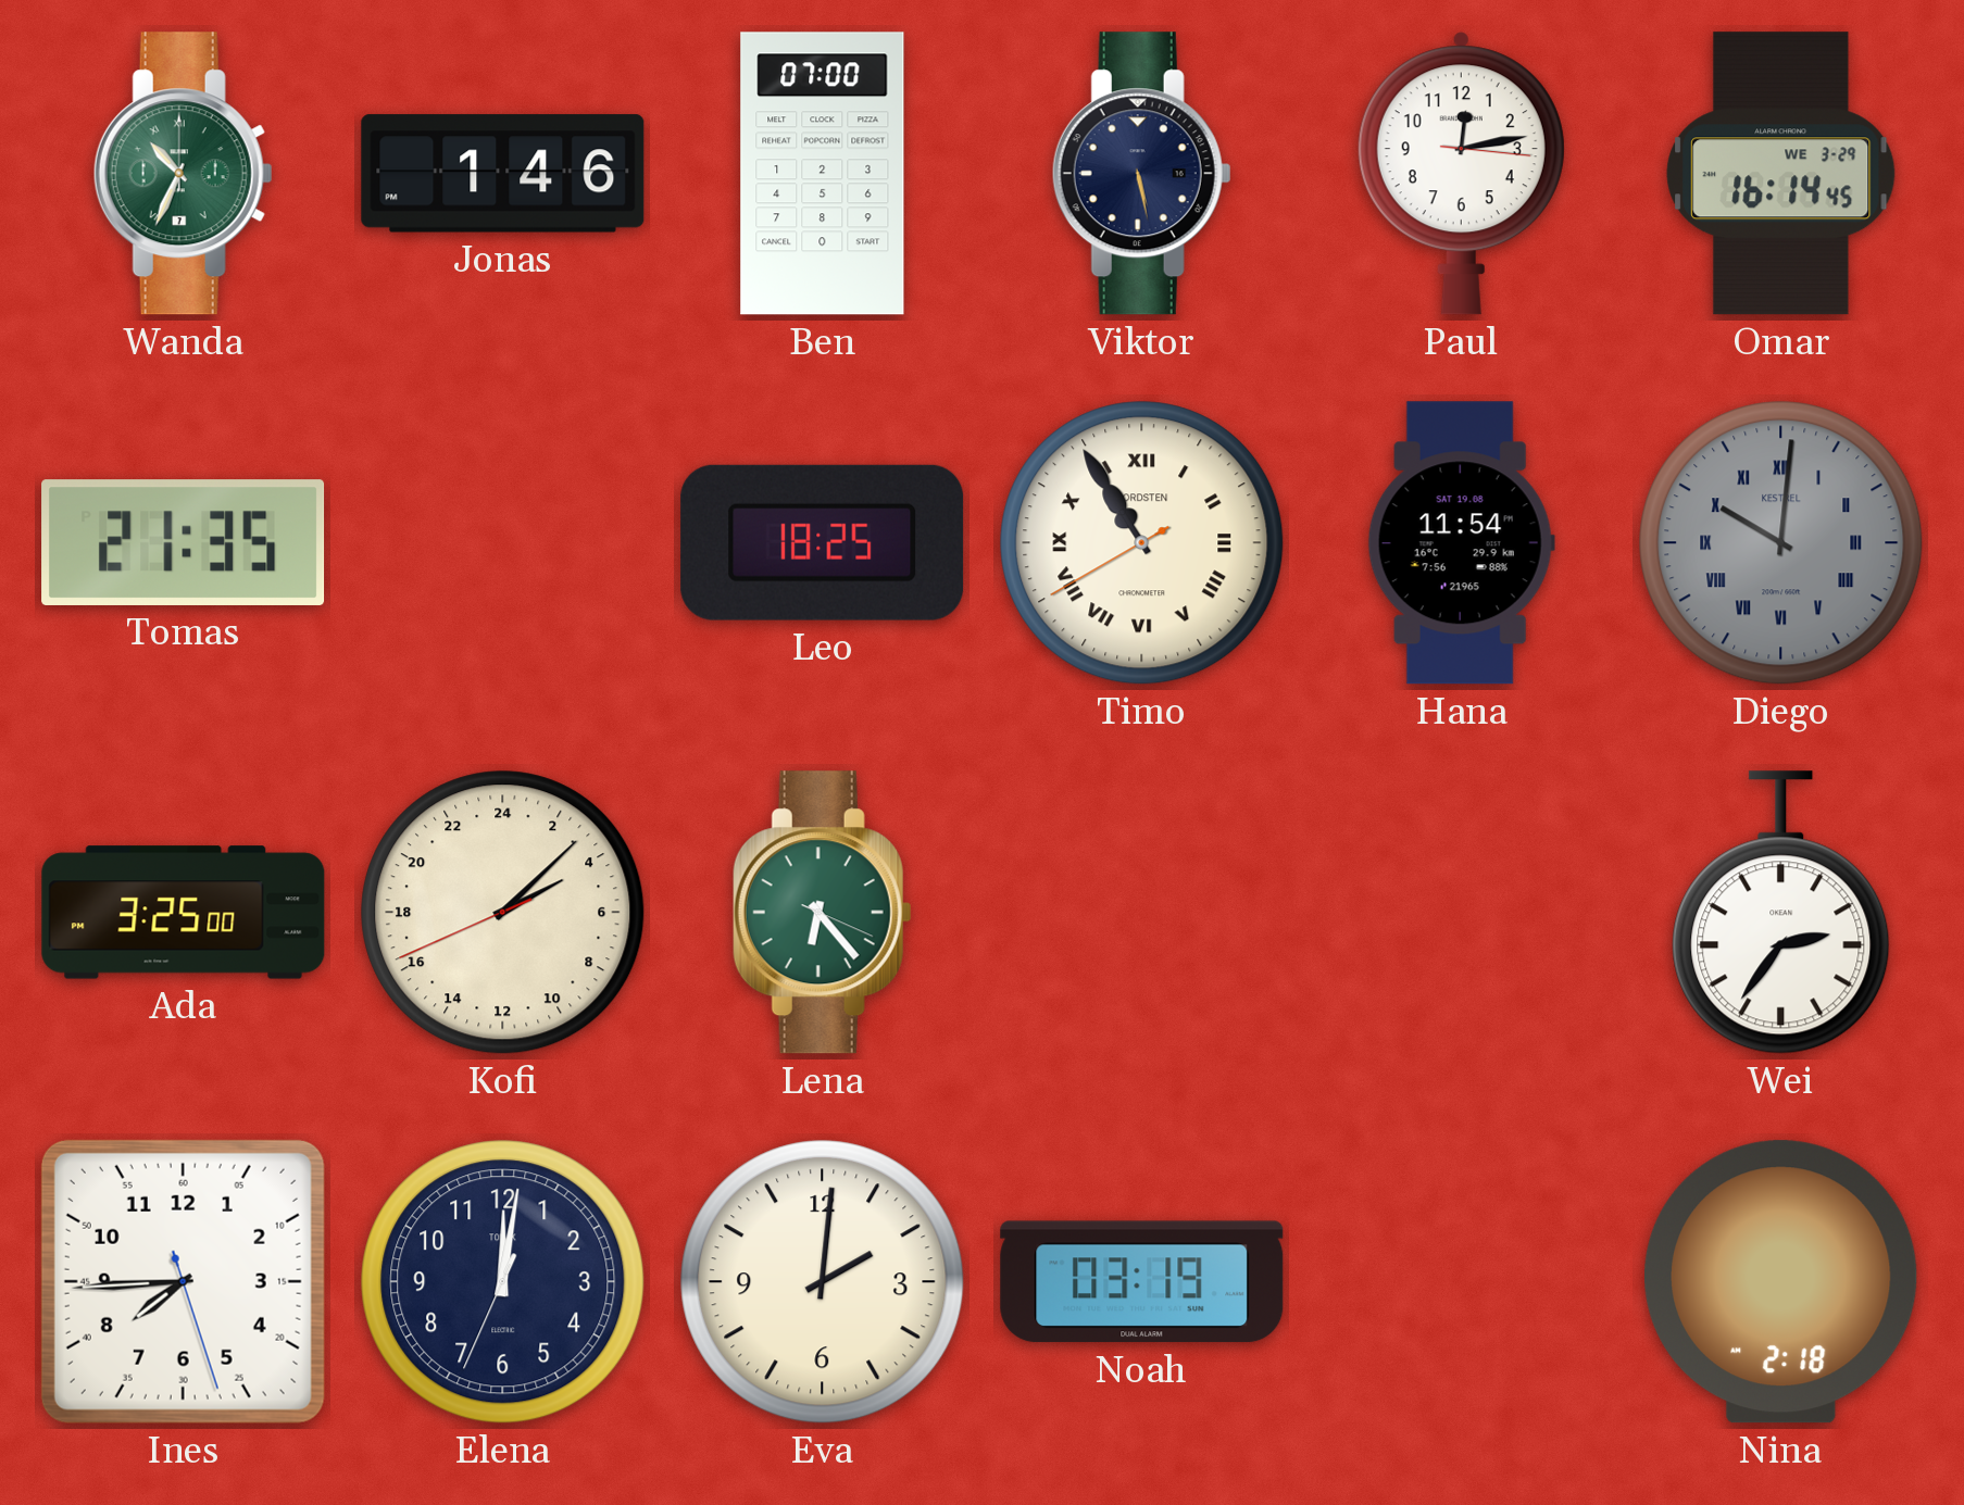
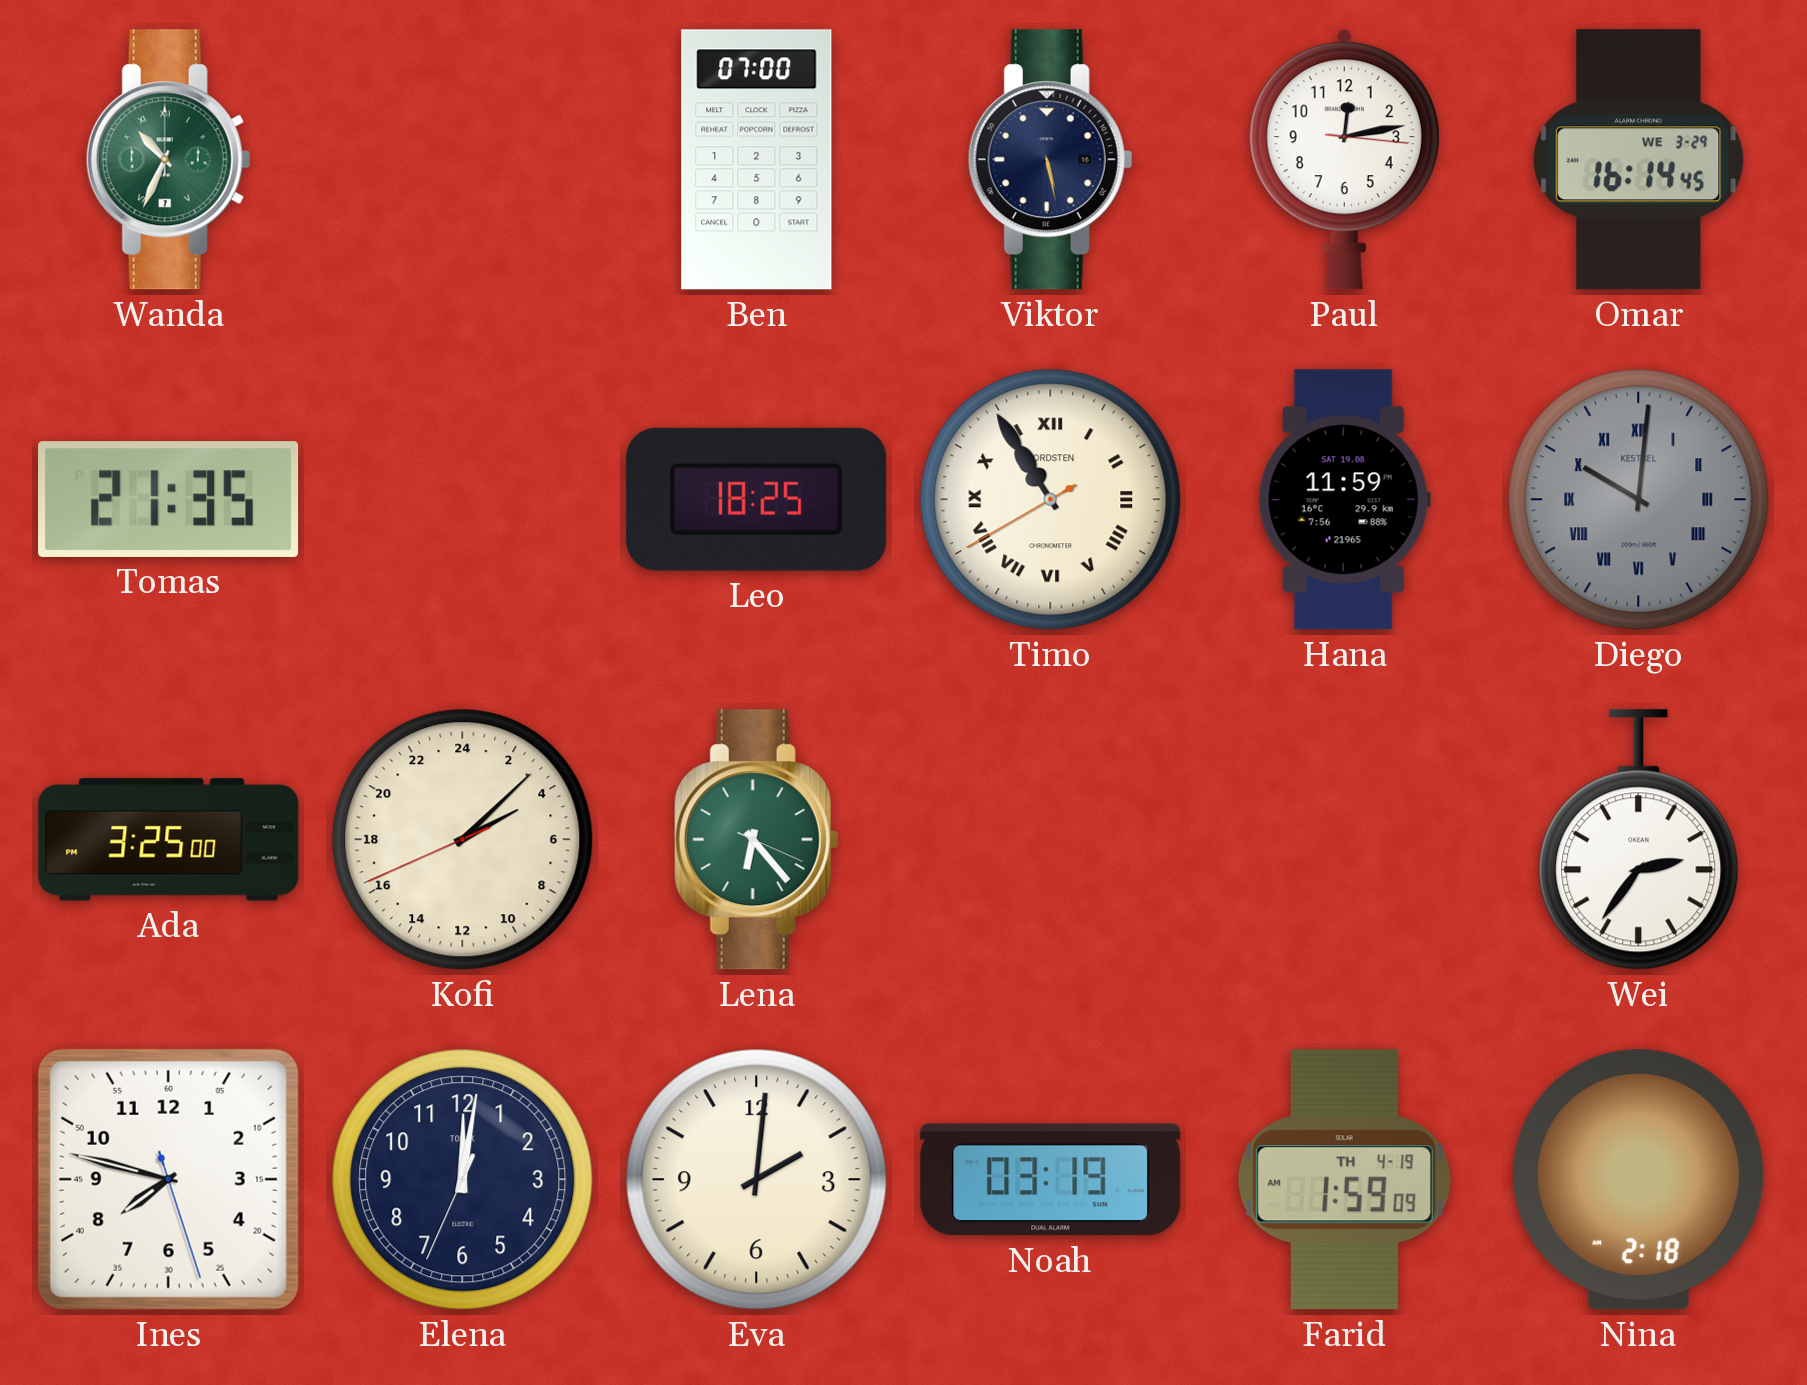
Jonas: 1:46 -> none
Hana: 11:54 -> 11:59
Ines: 7:44 -> 7:47
Farid: none -> 1:59
